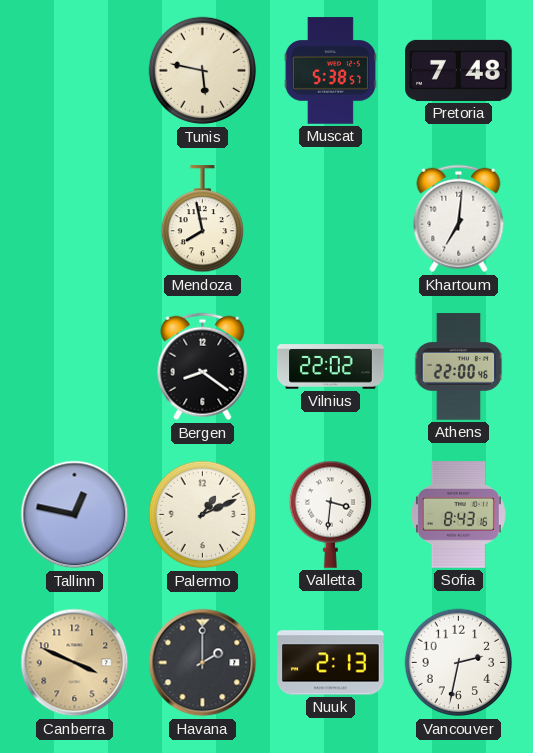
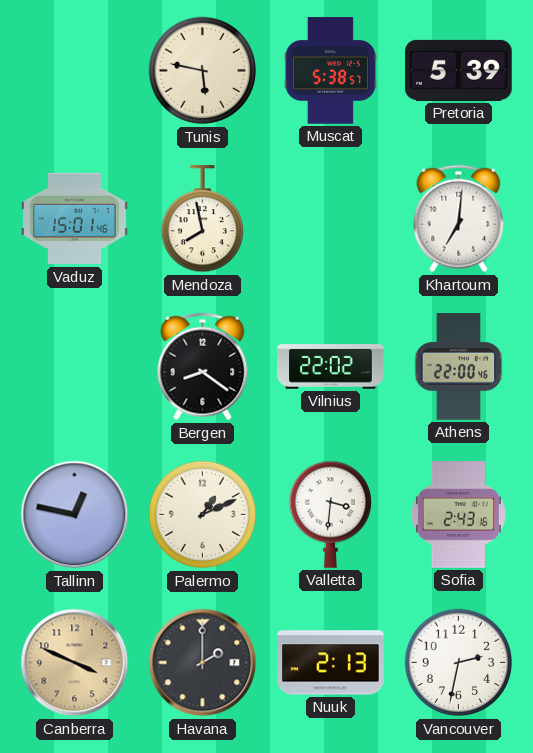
Pretoria: 7:48 -> 5:39
Vaduz: none -> 15:01
Sofia: 8:43 -> 2:43
